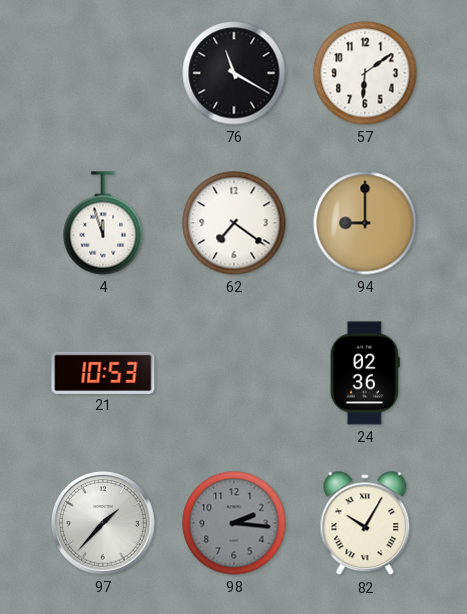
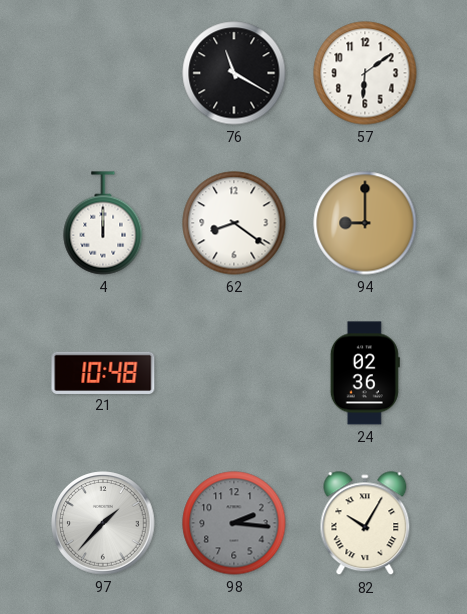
4: 11:57 -> 12:00
62: 7:21 -> 8:21
21: 10:53 -> 10:48
